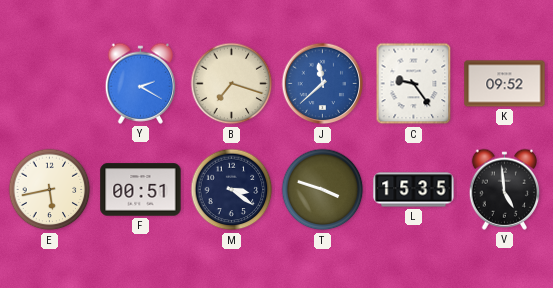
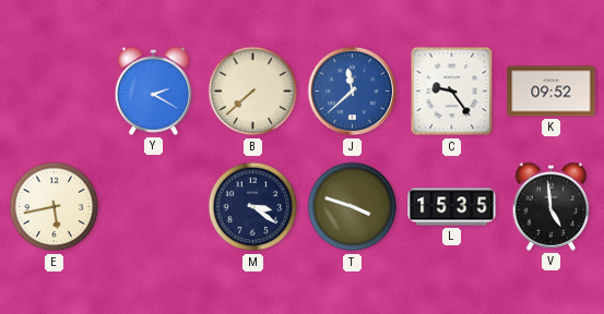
B: 7:18 -> 7:38
F: 00:51 -> none
